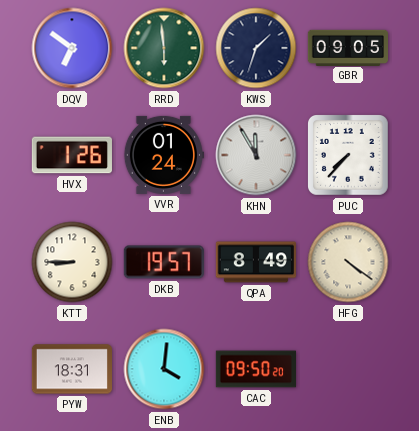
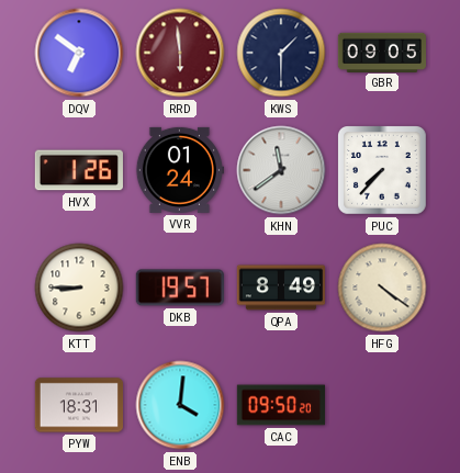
RRD dial: green -> burgundy
KWS: 1:33 -> 1:30
KHN: 11:55 -> 11:39
